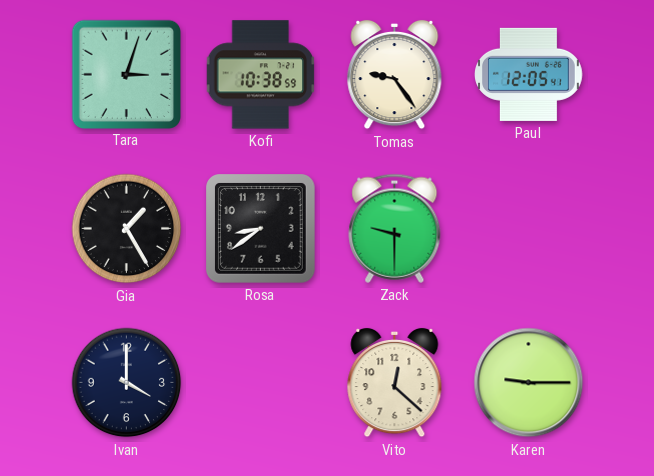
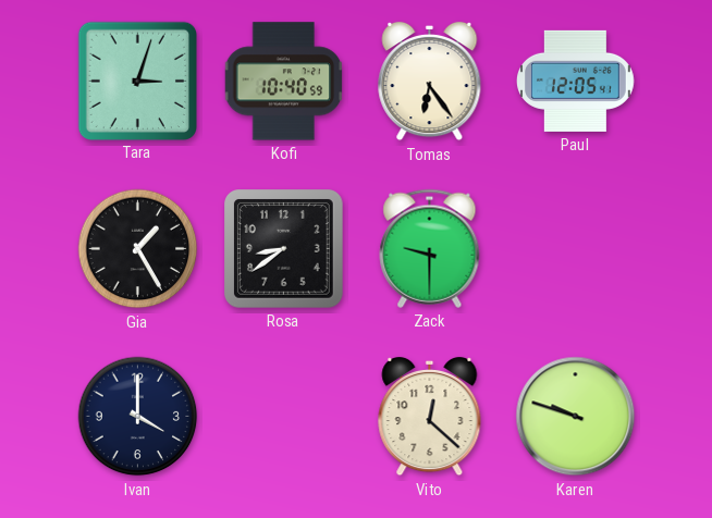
Kofi: 10:38 -> 10:40
Tomas: 9:24 -> 6:24
Karen: 9:15 -> 9:48
